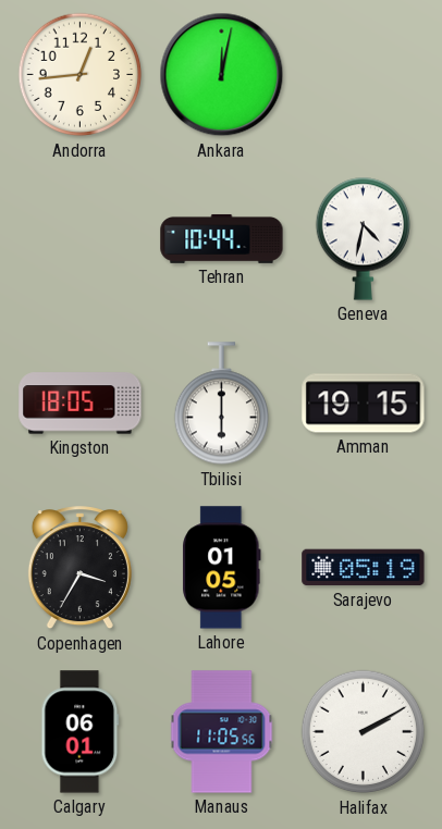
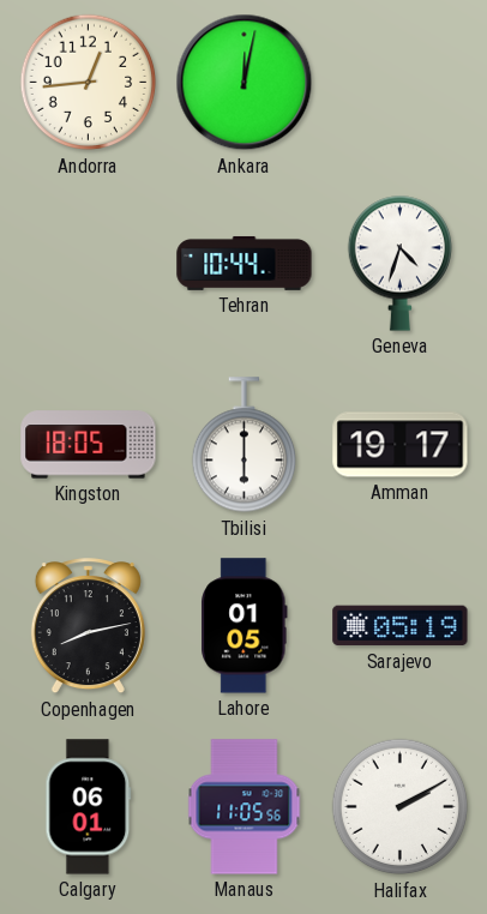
Geneva: 4:32 -> 4:33
Amman: 19:15 -> 19:17
Copenhagen: 3:35 -> 8:13
